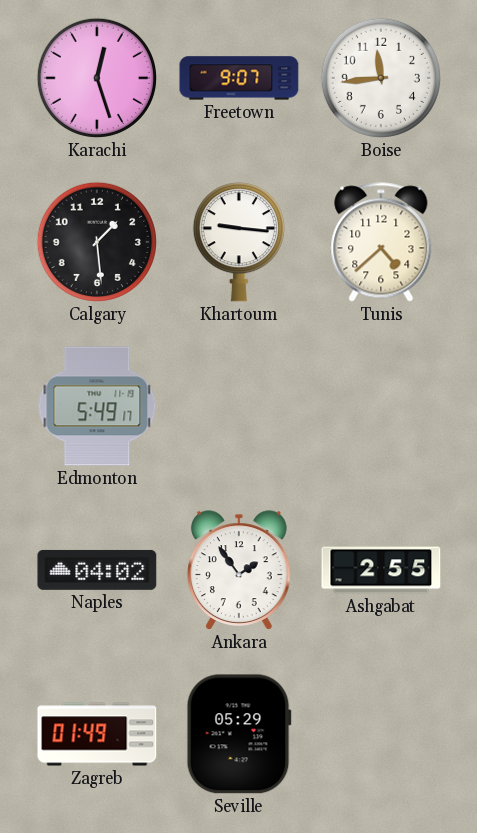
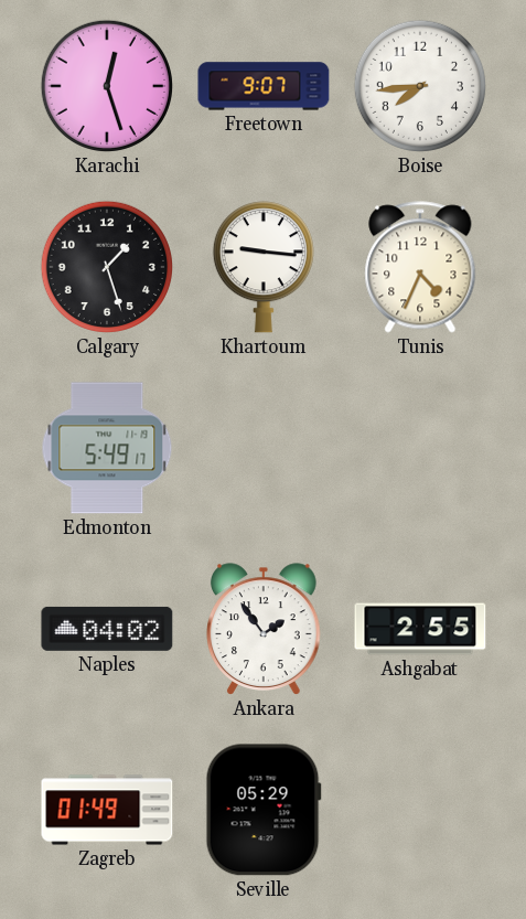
Boise: 11:44 -> 7:44
Calgary: 1:29 -> 1:27
Tunis: 4:38 -> 4:34
